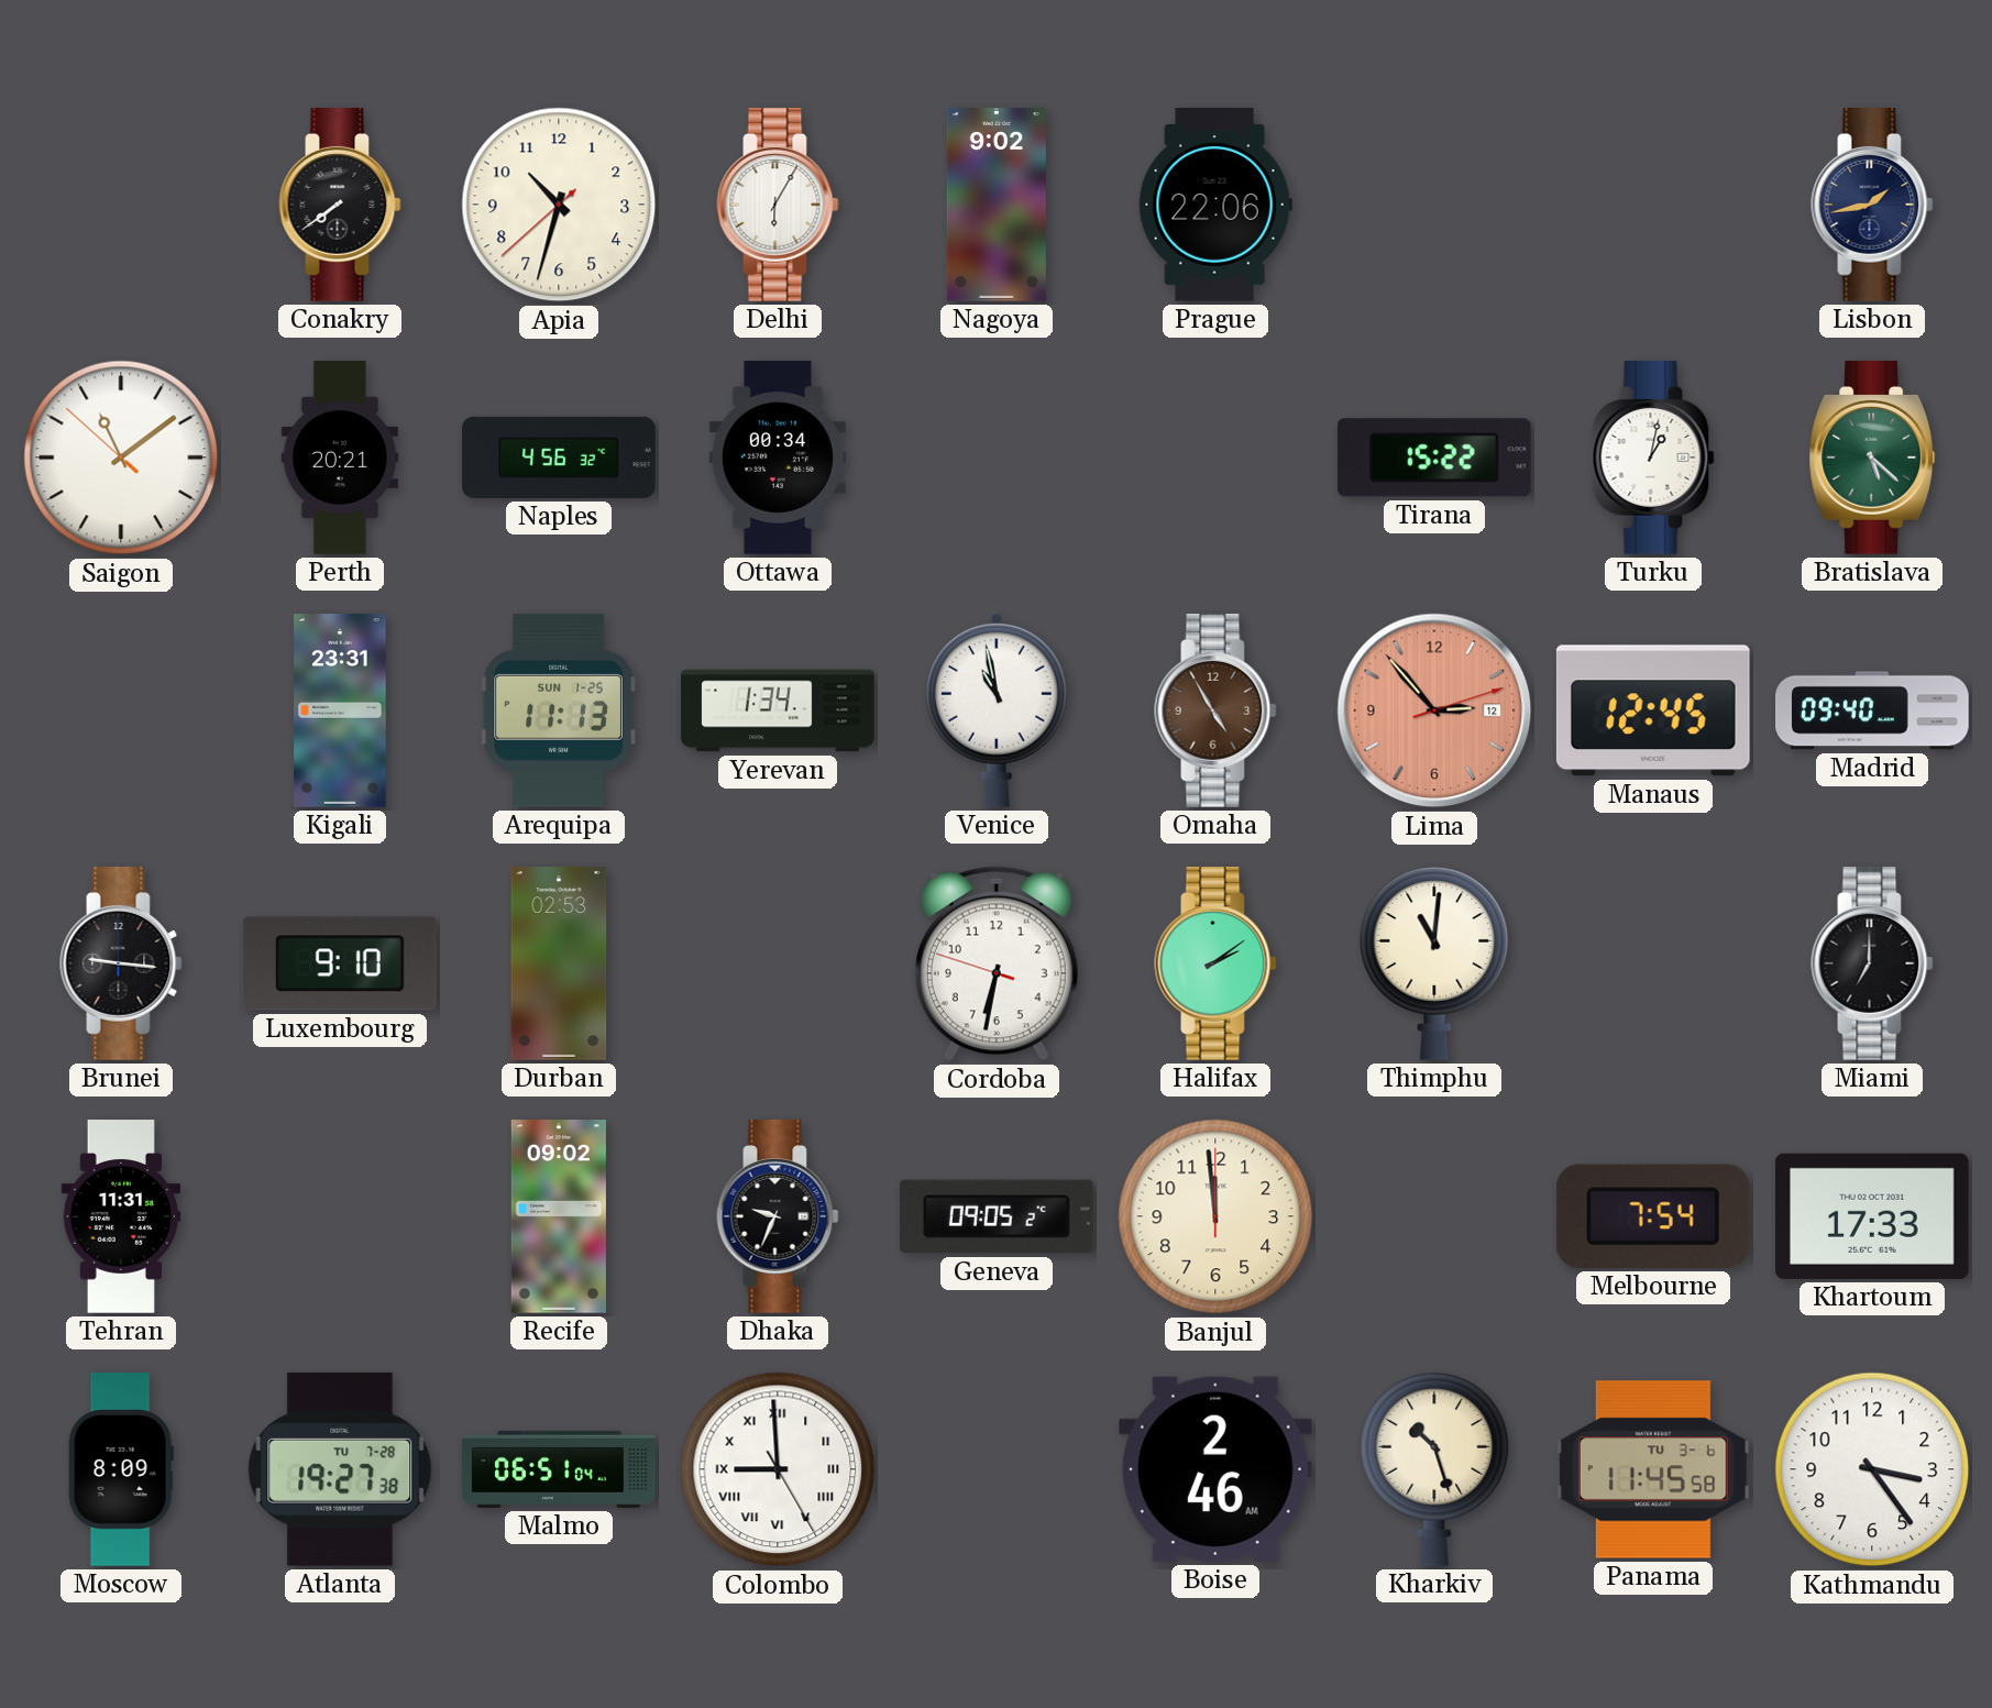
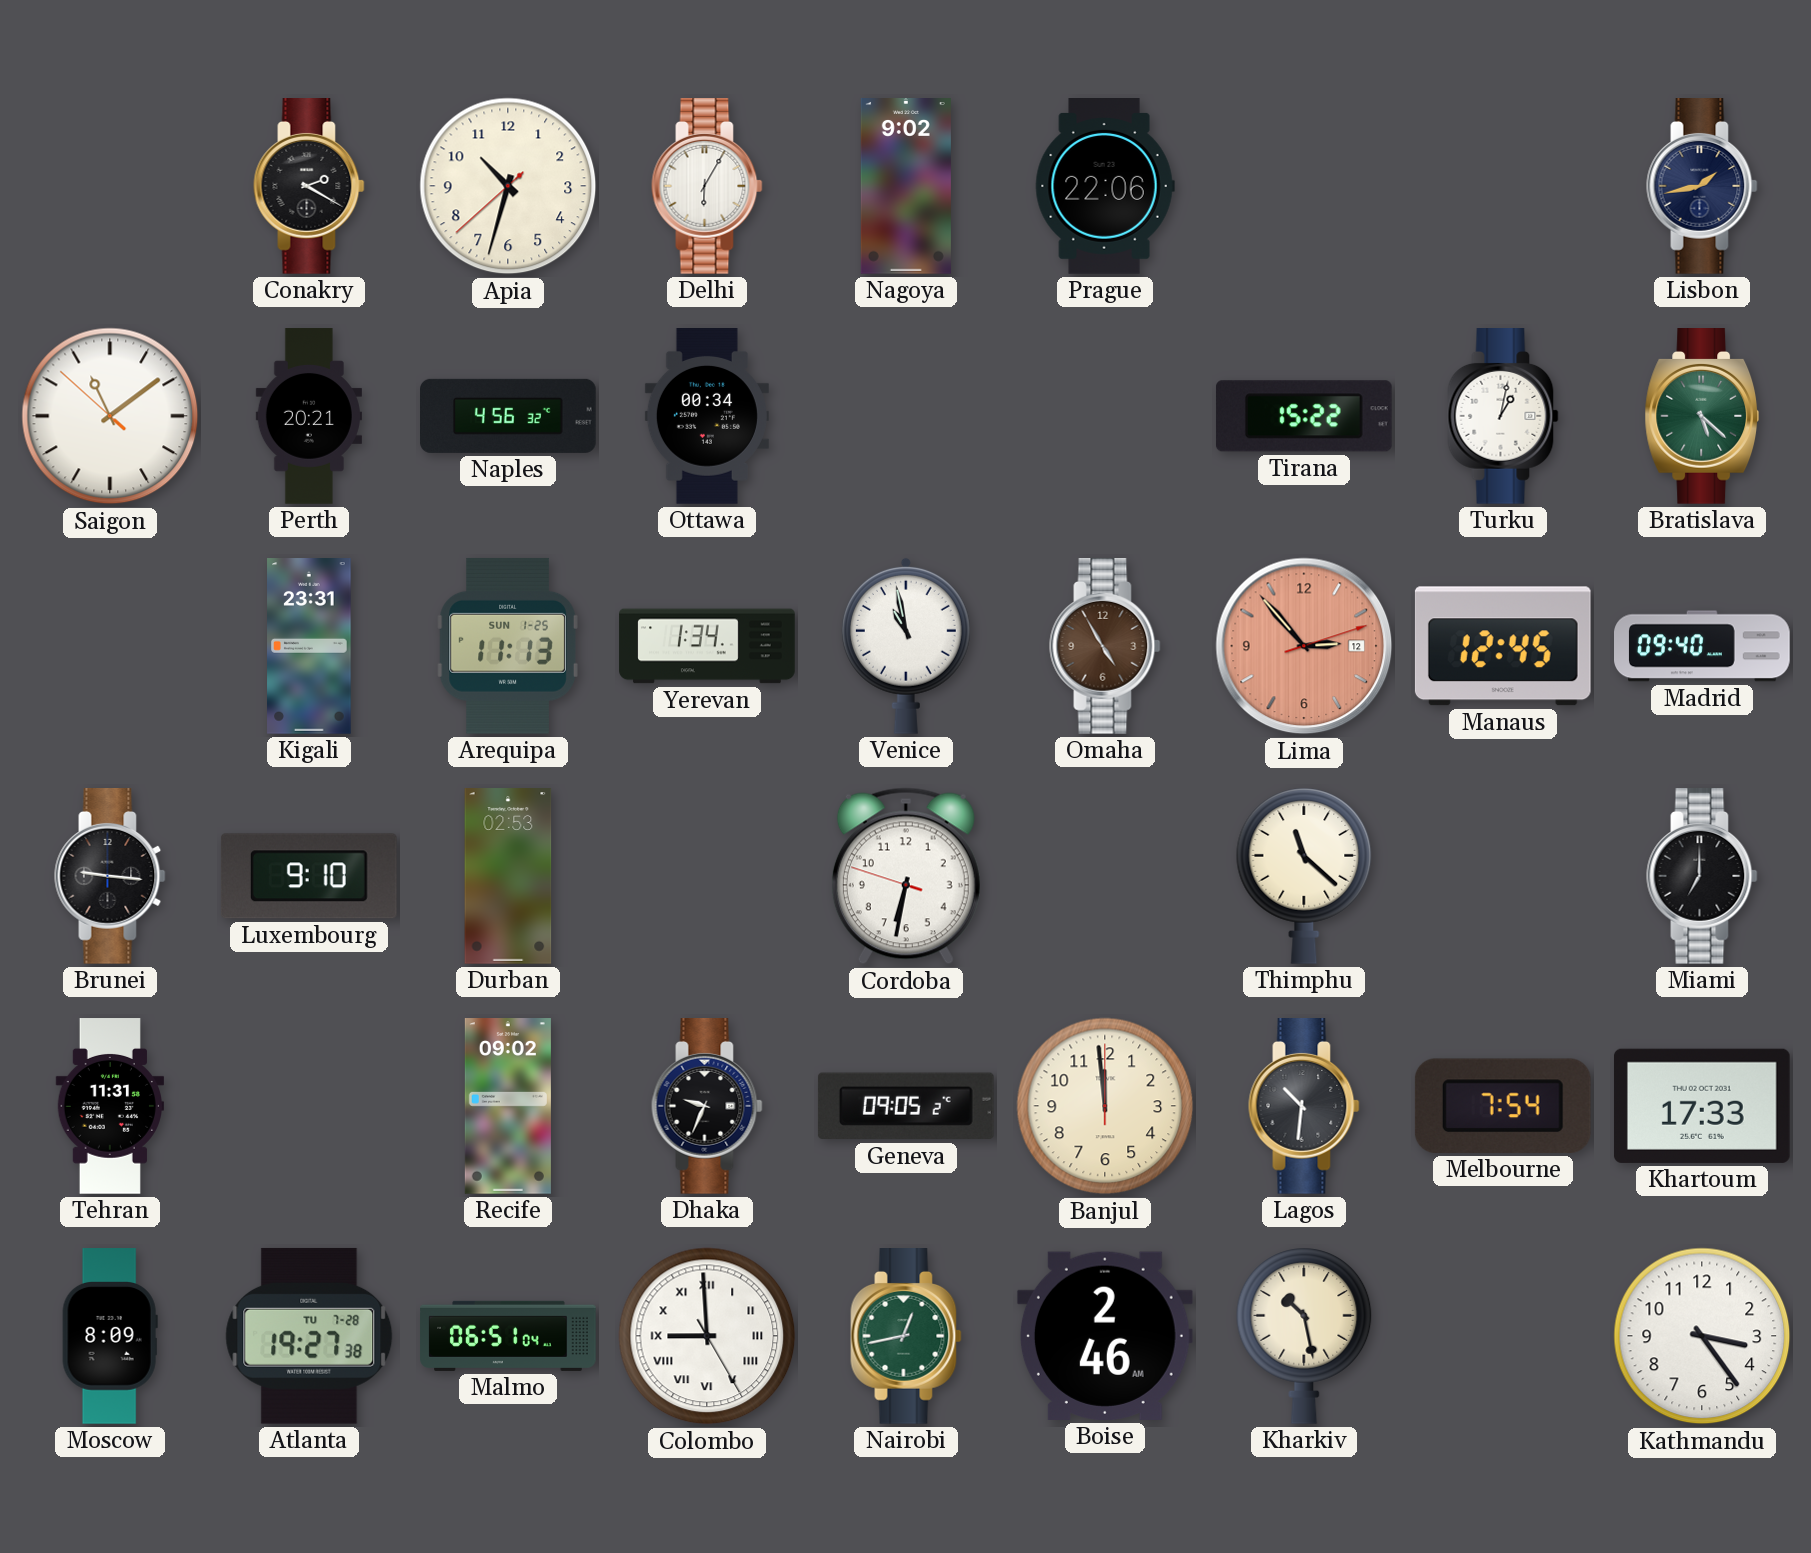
Conakry: 7:39 -> 2:20
Halifax: 2:09 -> none
Thimphu: 11:01 -> 11:22
Lagos: none -> 10:31
Nairobi: none -> 12:43
Kharkiv: 10:27 -> 10:28
Panama: 11:45 -> none
